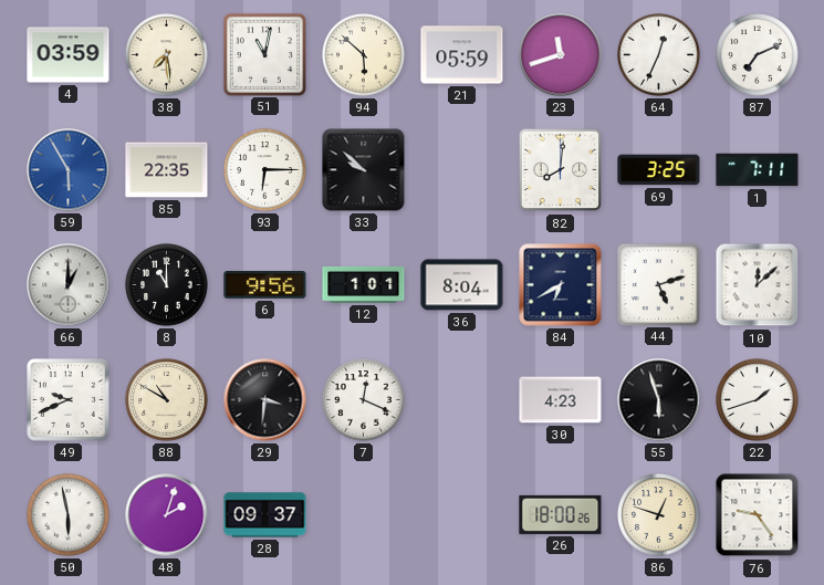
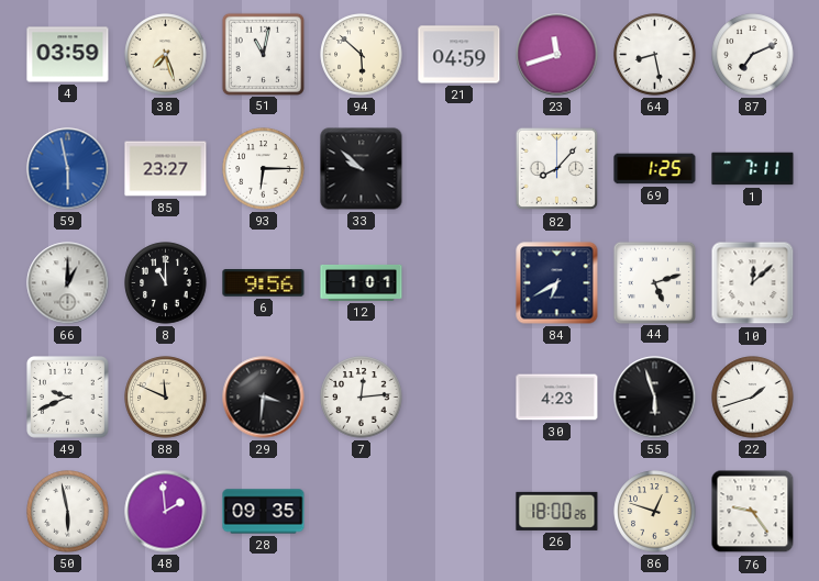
38: 7:29 -> 7:27
21: 05:59 -> 04:59
64: 12:34 -> 8:28
59: 5:55 -> 5:58
85: 22:35 -> 23:27
82: 8:01 -> 8:07
69: 3:25 -> 1:25
36: 8:04 -> none
88: 10:50 -> 11:49
7: 12:19 -> 12:14
48: 2:03 -> 1:59
28: 09:37 -> 09:35
